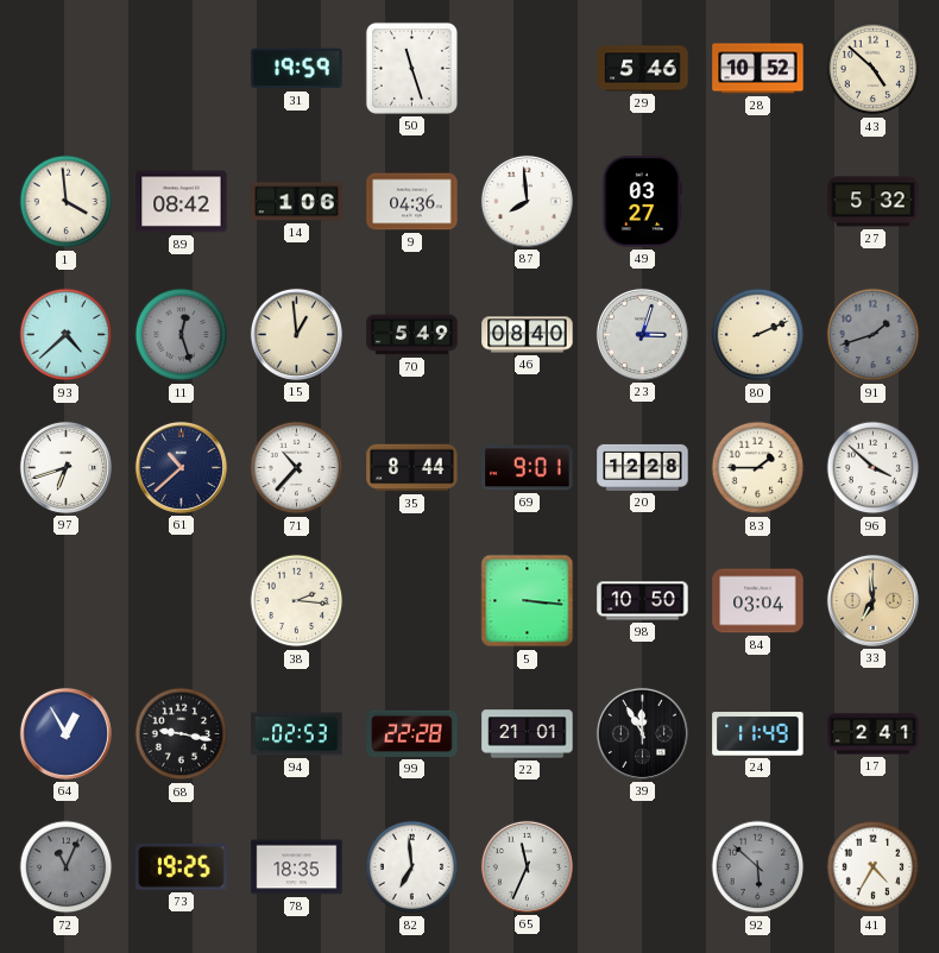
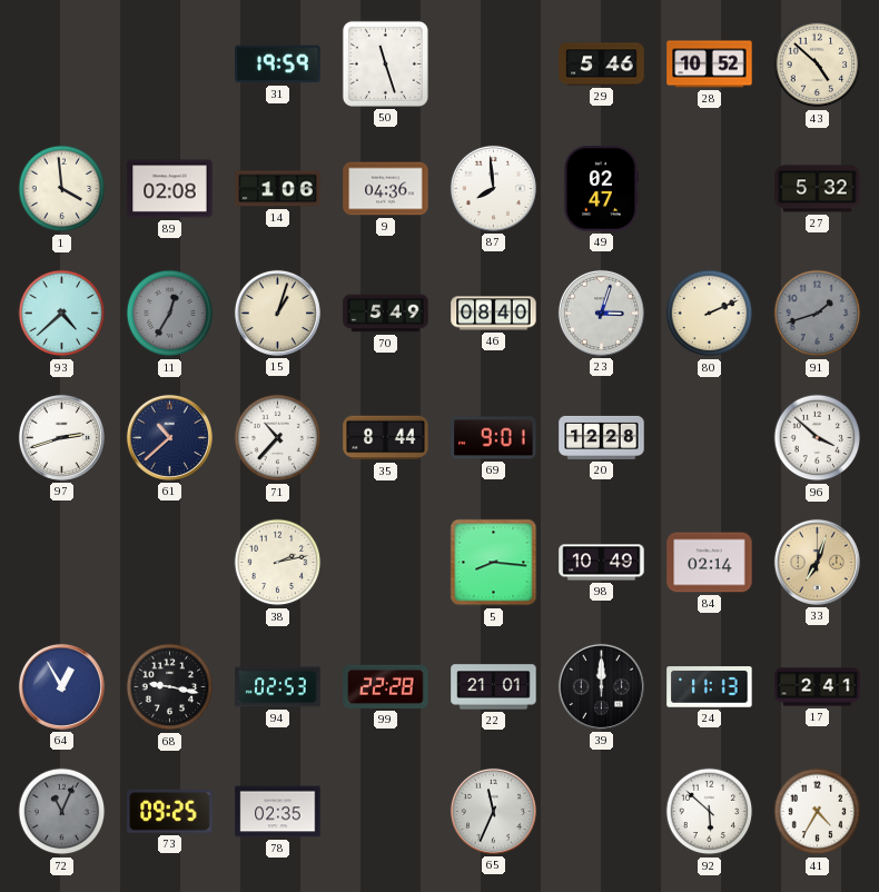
89: 08:42 -> 02:08
49: 03:27 -> 02:47
11: 12:27 -> 12:35
15: 12:59 -> 1:03
97: 6:42 -> 2:42
83: 1:45 -> none
38: 2:16 -> 2:13
5: 3:16 -> 8:16
98: 10:50 -> 10:49
84: 03:04 -> 02:14
33: 6:59 -> 7:03
39: 11:55 -> 12:00
24: 11:49 -> 11:13
73: 19:25 -> 09:25
78: 18:35 -> 02:35
82: 6:59 -> none
92 dial: grey -> white
